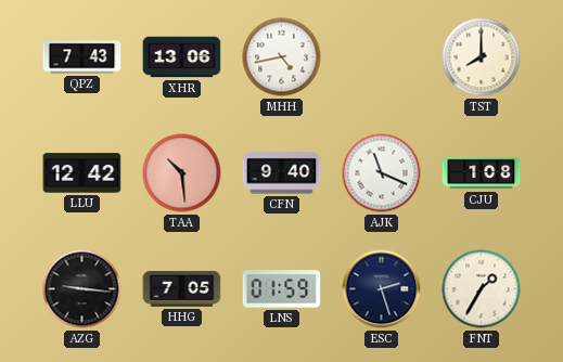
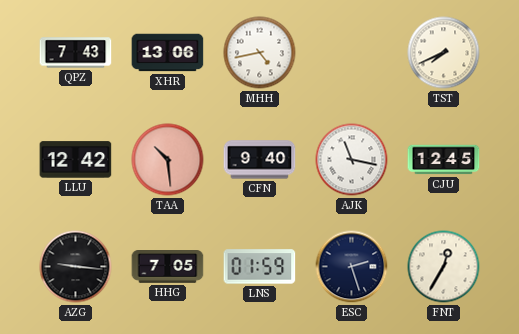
TST: 8:00 -> 7:41
AJK: 11:19 -> 11:17
CJU: 1:08 -> 12:45
FNT: 1:35 -> 12:35
